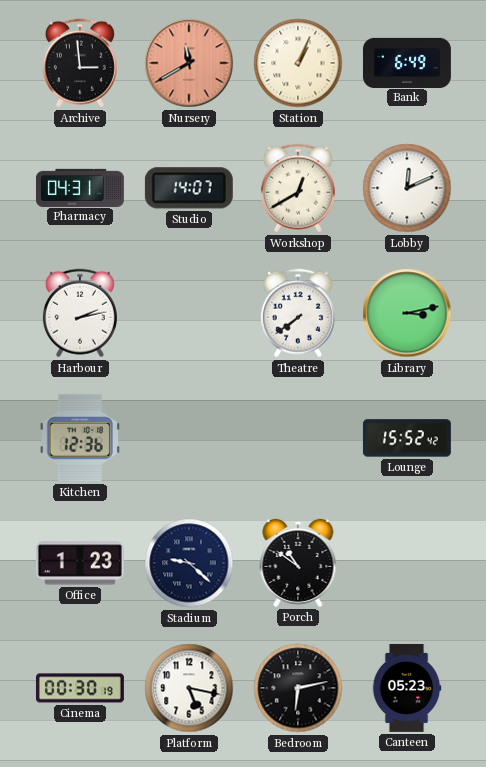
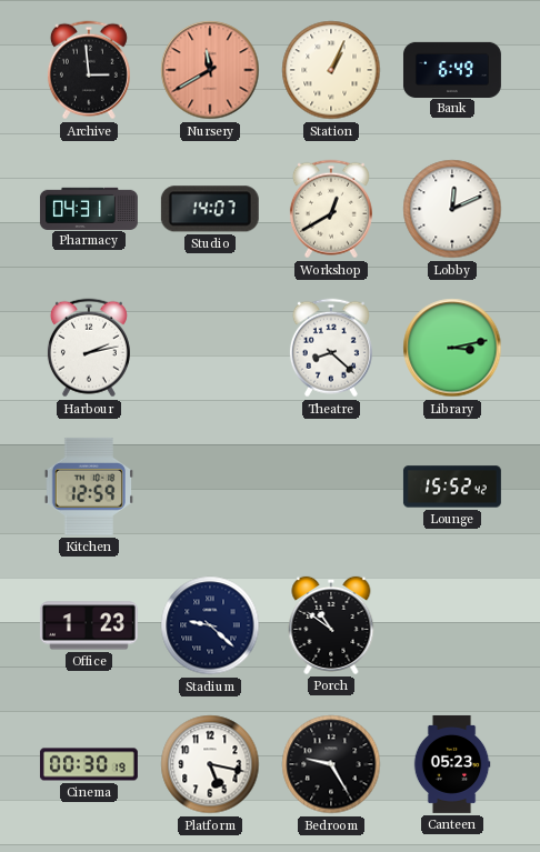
Theatre: 7:39 -> 8:22
Kitchen: 12:36 -> 12:59
Bedroom: 6:13 -> 9:25
